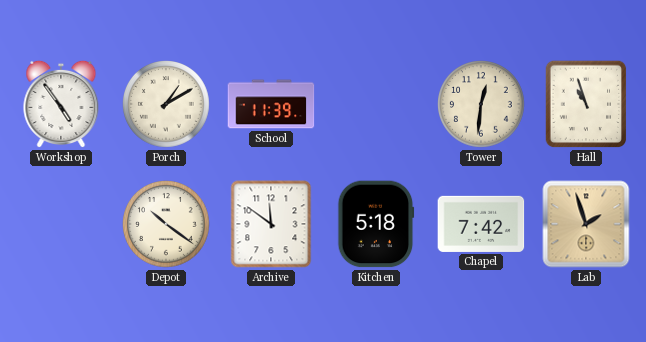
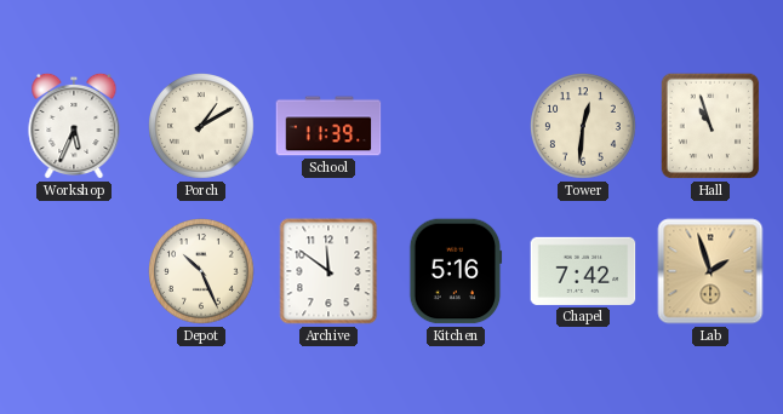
Workshop: 4:54 -> 5:34
Depot: 10:21 -> 10:26
Kitchen: 5:18 -> 5:16
